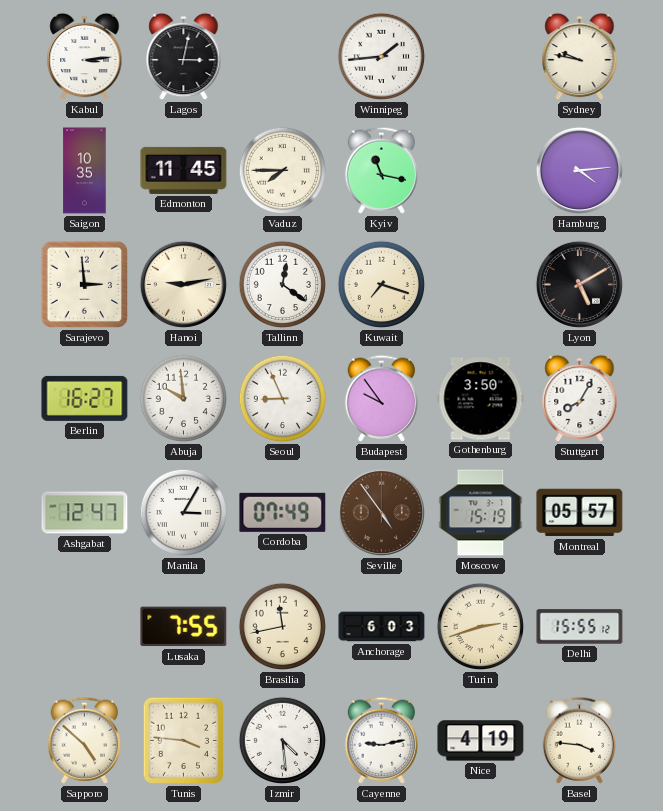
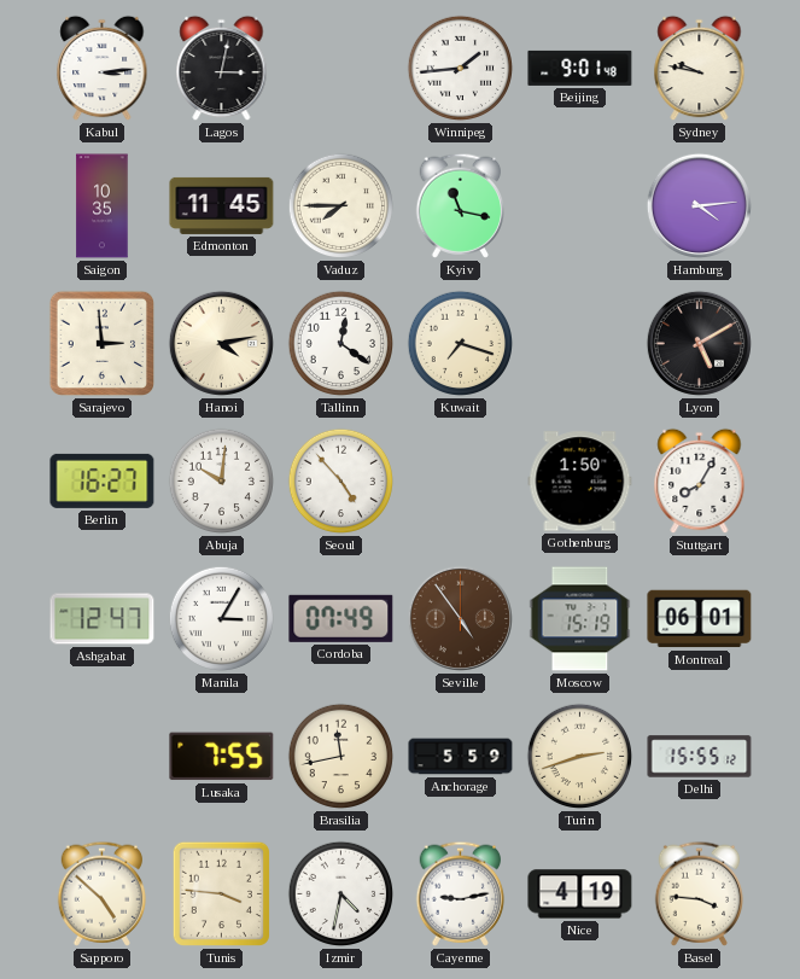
Beijing: none -> 9:01
Hanoi: 9:13 -> 4:13
Abuja: 9:59 -> 10:01
Seoul: 8:56 -> 4:53
Budapest: 9:54 -> none
Gothenburg: 3:50 -> 1:50
Montreal: 05:57 -> 06:01
Anchorage: 6:03 -> 5:59
Izmir: 4:29 -> 4:32
